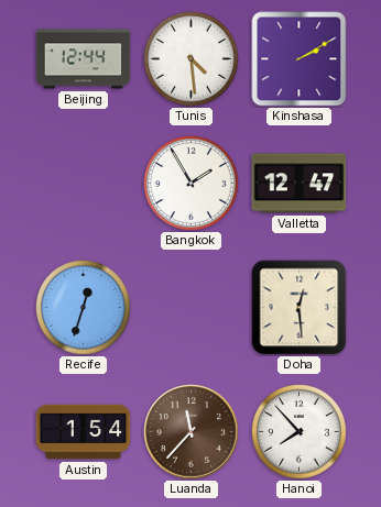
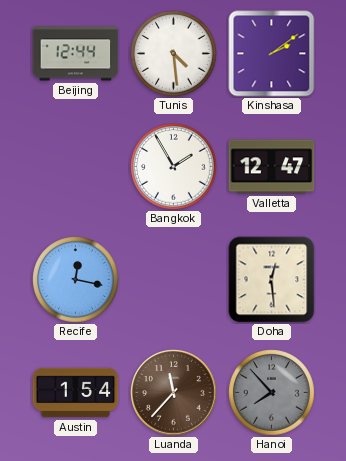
Kinshasa: 2:10 -> 2:09
Recife: 12:33 -> 12:17
Hanoi dial: white -> grey
